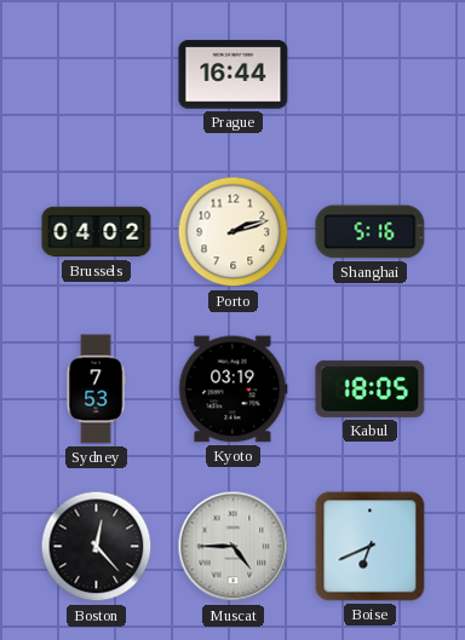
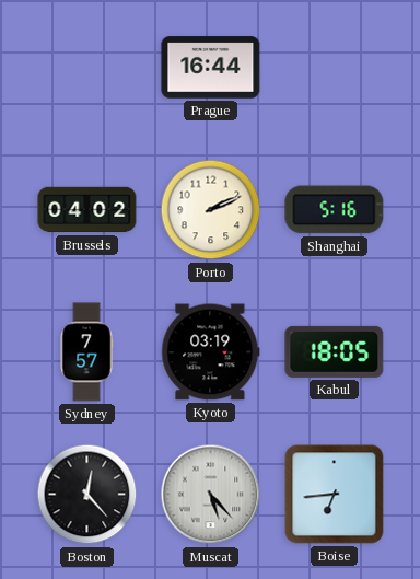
Porto: 2:12 -> 2:11
Sydney: 7:53 -> 7:57
Muscat: 4:45 -> 5:23
Boise: 6:41 -> 6:44
